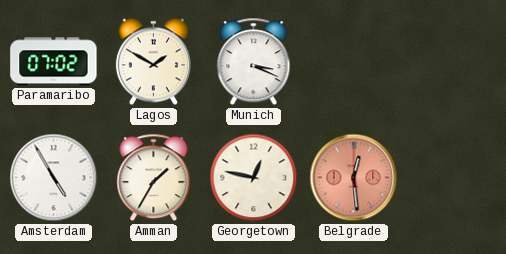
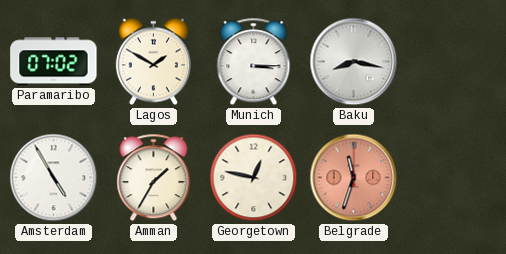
Munich: 3:19 -> 3:15
Baku: none -> 8:17
Belgrade: 12:29 -> 11:33
